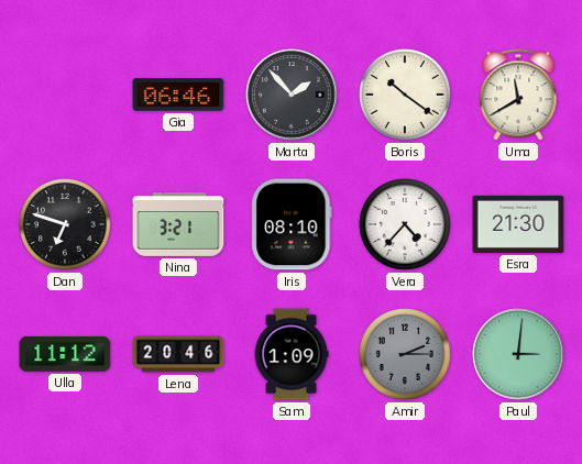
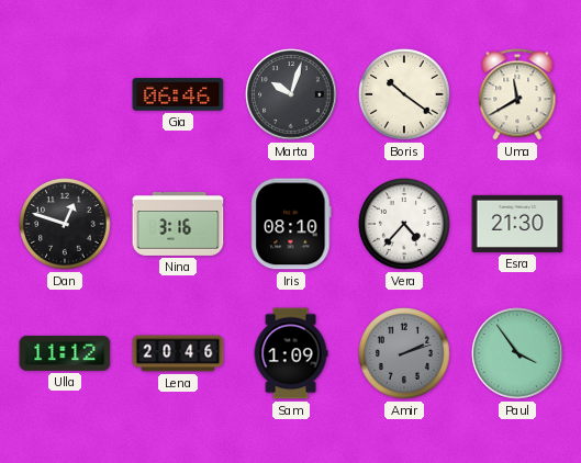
Marta: 1:53 -> 10:03
Dan: 6:48 -> 12:48
Nina: 3:21 -> 3:16
Amir: 2:15 -> 2:12
Paul: 3:01 -> 3:54
